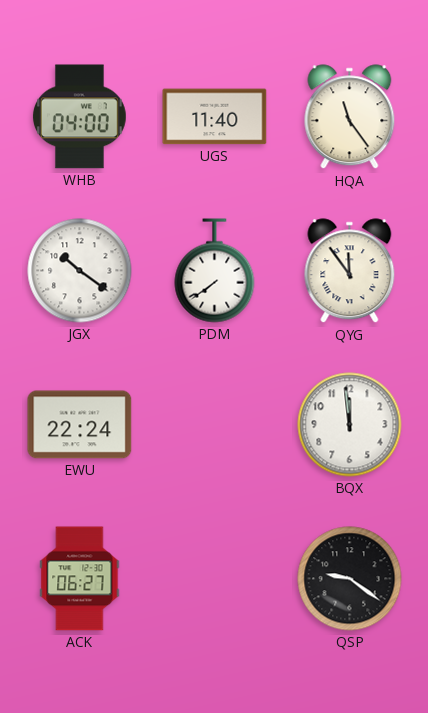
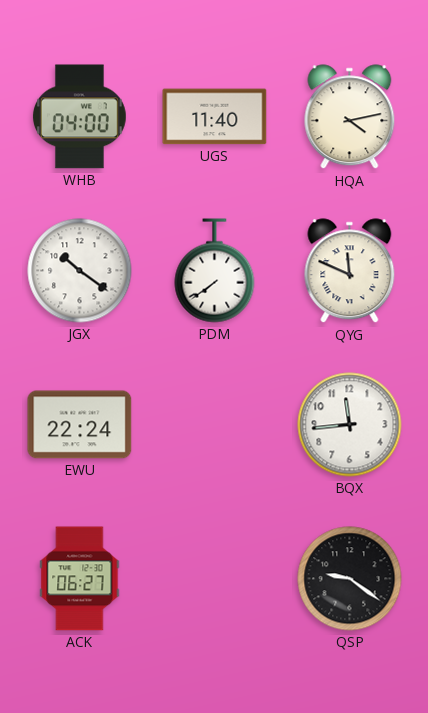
HQA: 11:24 -> 4:13
QYG: 11:54 -> 11:49
BQX: 11:59 -> 11:44
